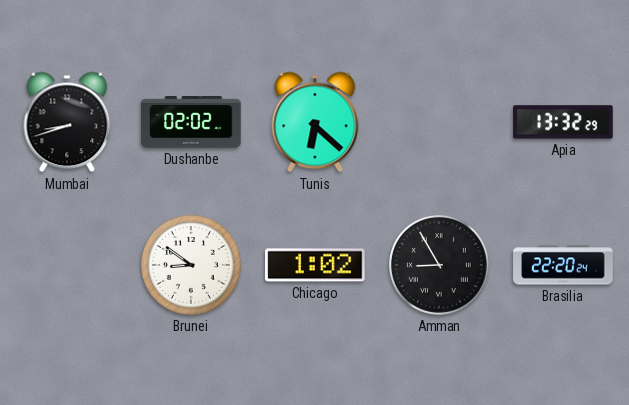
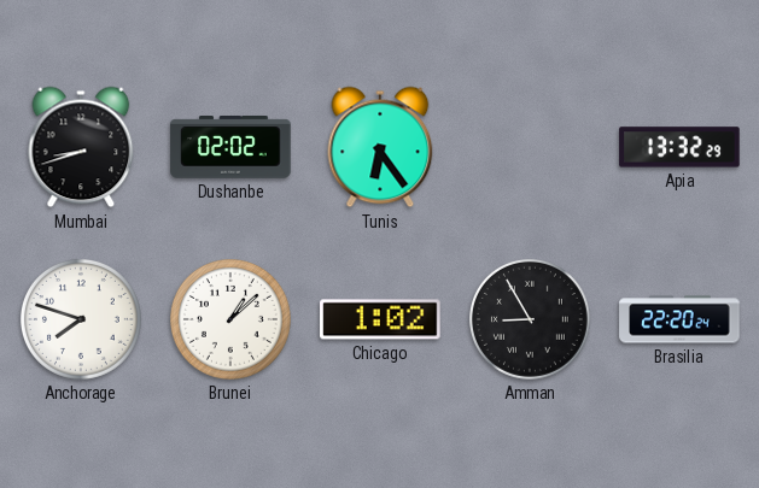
Tunis: 6:22 -> 6:24
Anchorage: none -> 7:48
Brunei: 8:51 -> 1:08
